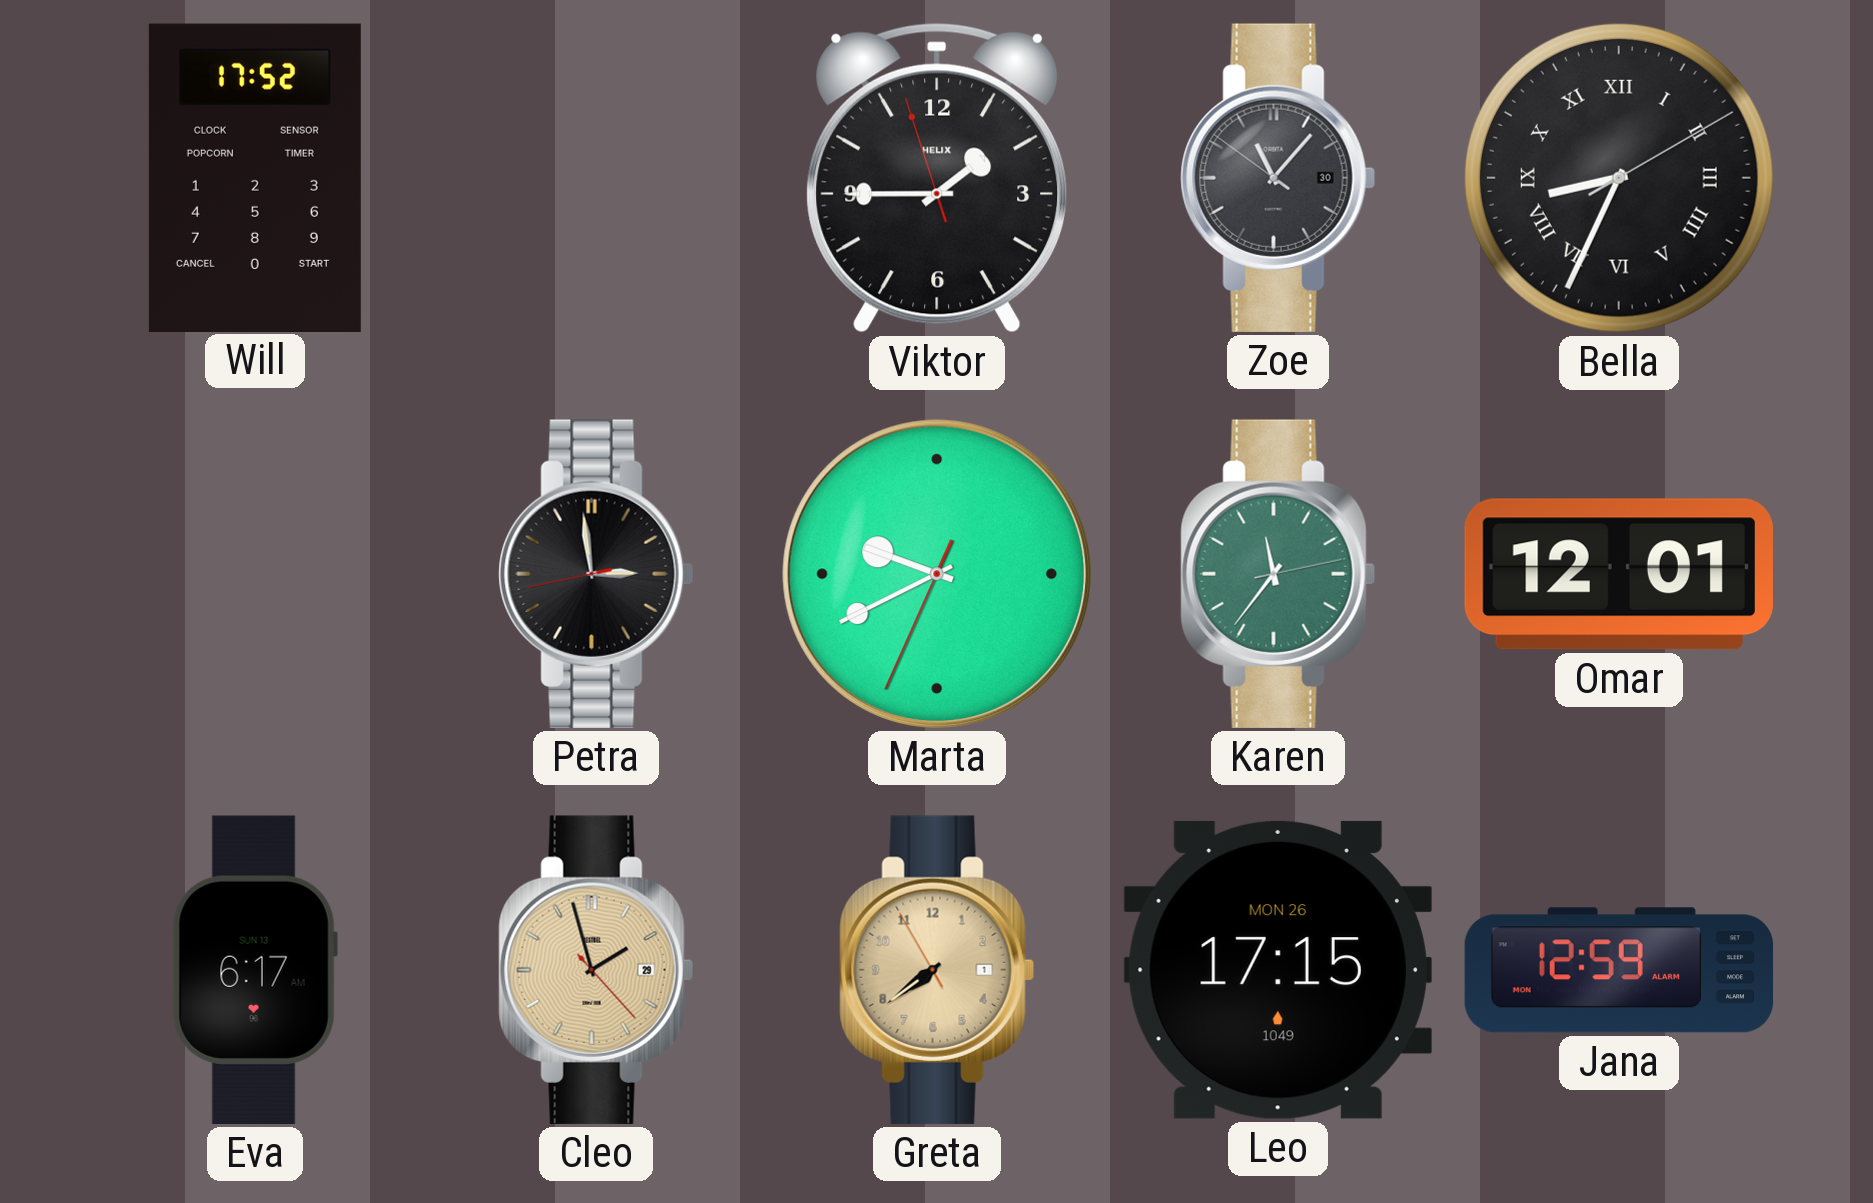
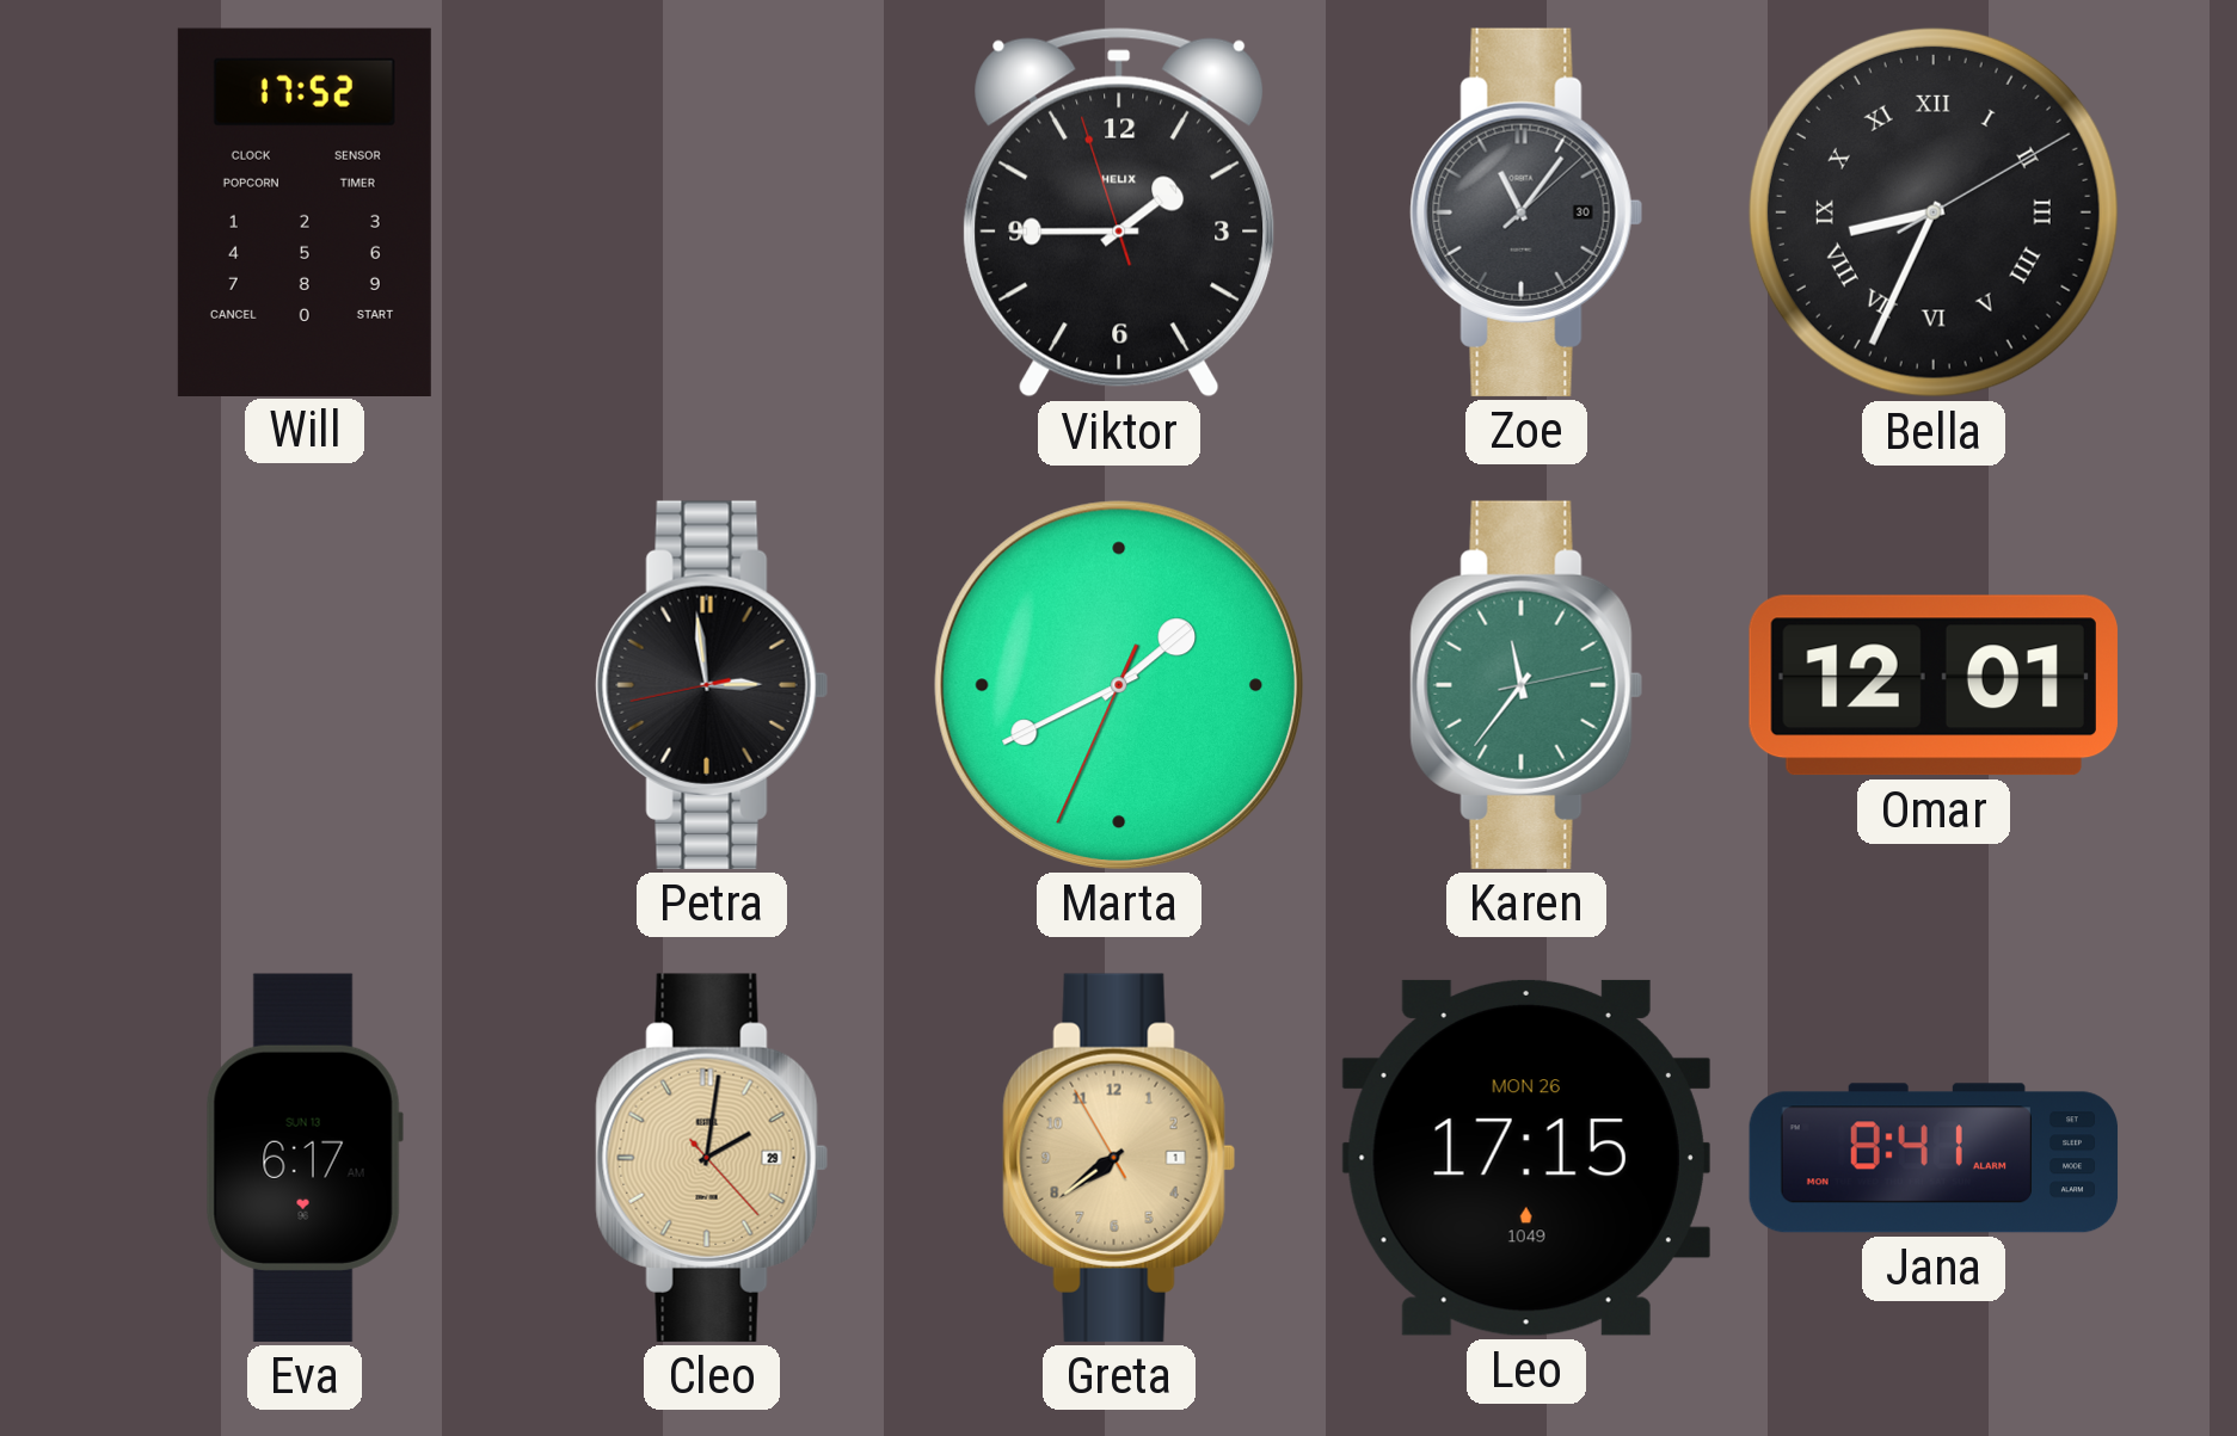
Zoe: 11:06:51 -> 11:06:08
Marta: 9:40 -> 1:40
Cleo: 1:57 -> 2:01
Jana: 12:59 -> 8:41
